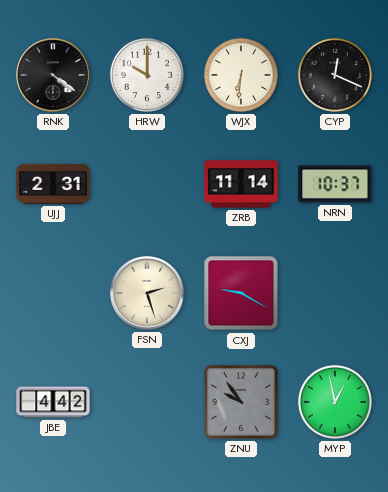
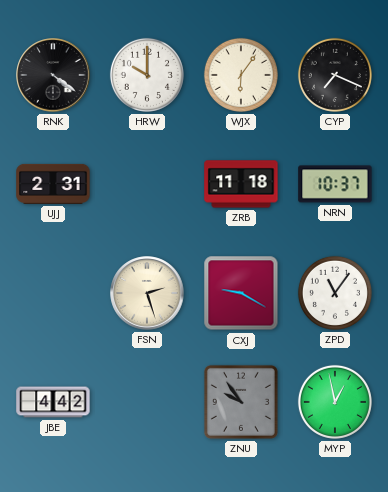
WJX: 6:31 -> 6:06
CYP: 12:19 -> 7:19
ZRB: 11:14 -> 11:18
ZPD: none -> 11:06
